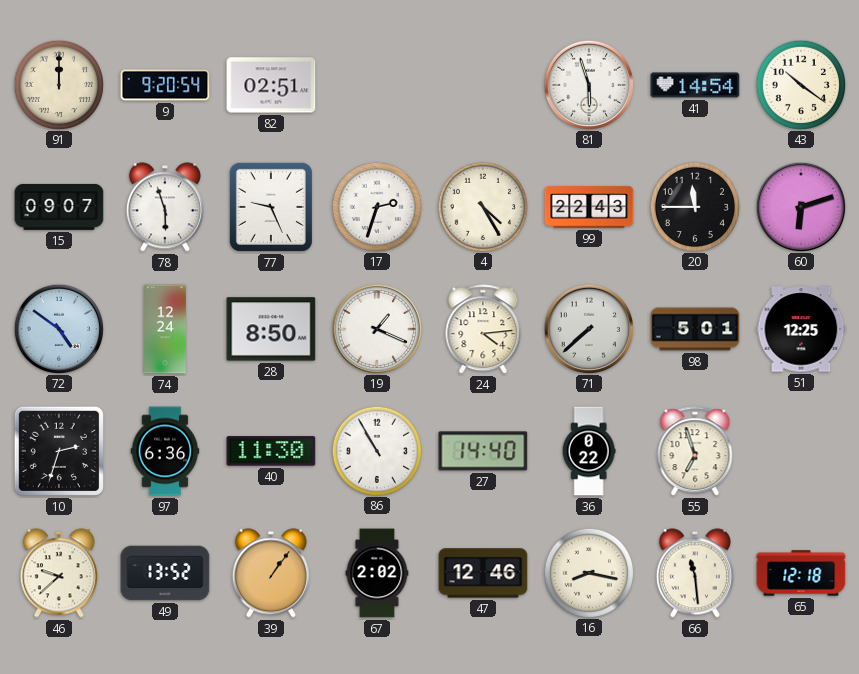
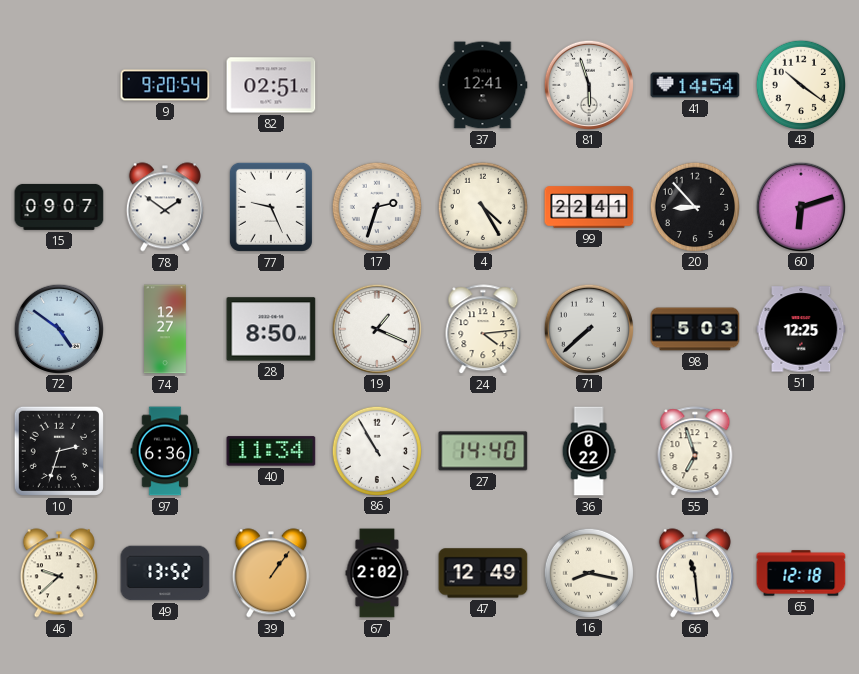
91: 12:00 -> none
37: none -> 12:41
78: 5:57 -> 1:51
99: 22:43 -> 22:41
20: 11:45 -> 8:53
74: 12:24 -> 12:27
98: 5:01 -> 5:03
40: 11:30 -> 11:34
47: 12:46 -> 12:49
